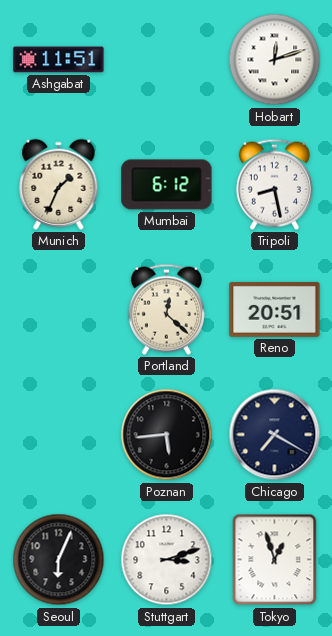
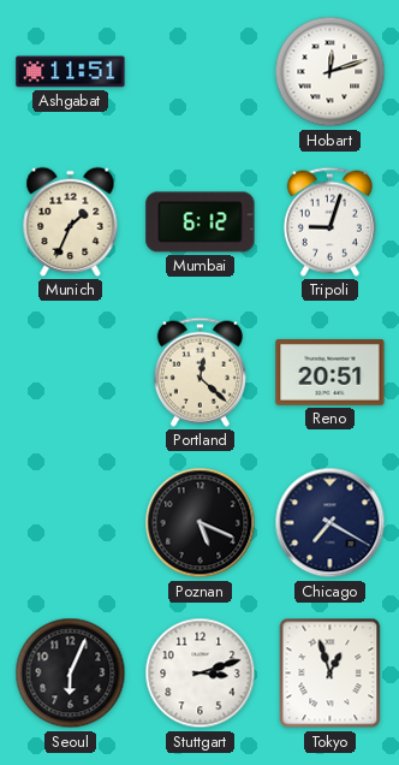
Tripoli: 8:28 -> 9:03
Poznan: 5:44 -> 5:19
